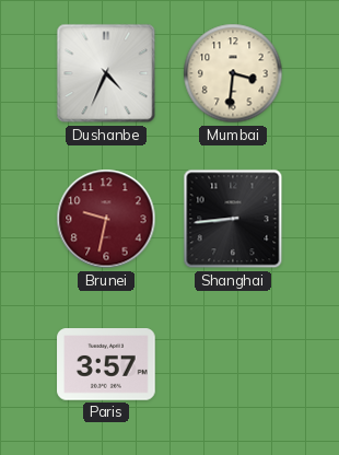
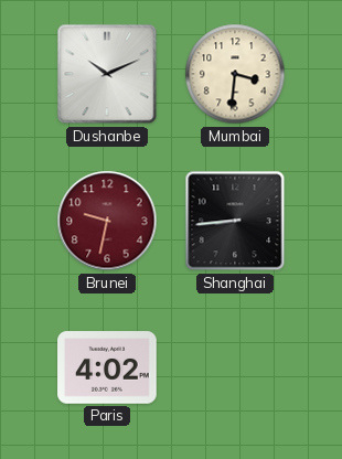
Dushanbe: 4:34 -> 10:11
Paris: 3:57 -> 4:02
